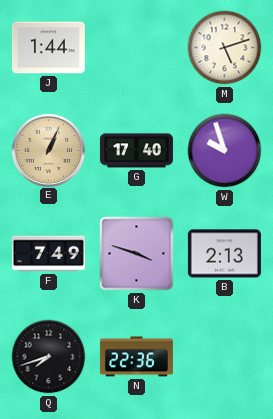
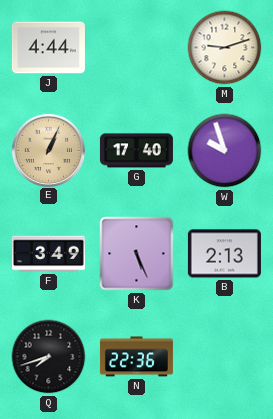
J: 1:44 -> 4:44
M: 5:12 -> 9:12
F: 7:49 -> 3:49
K: 3:48 -> 5:26
